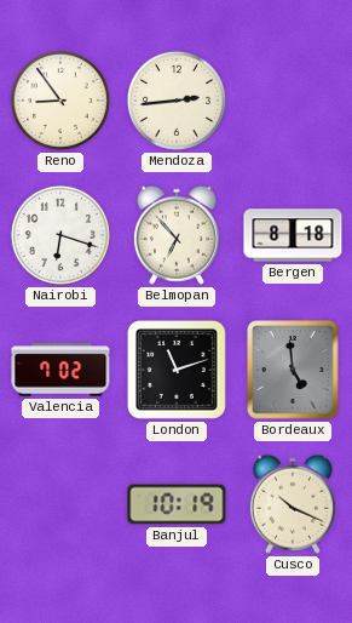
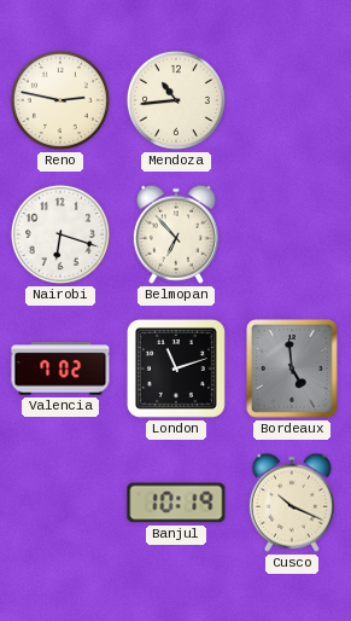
Reno: 8:54 -> 2:47
Mendoza: 2:44 -> 10:44
Bergen: 8:18 -> none
